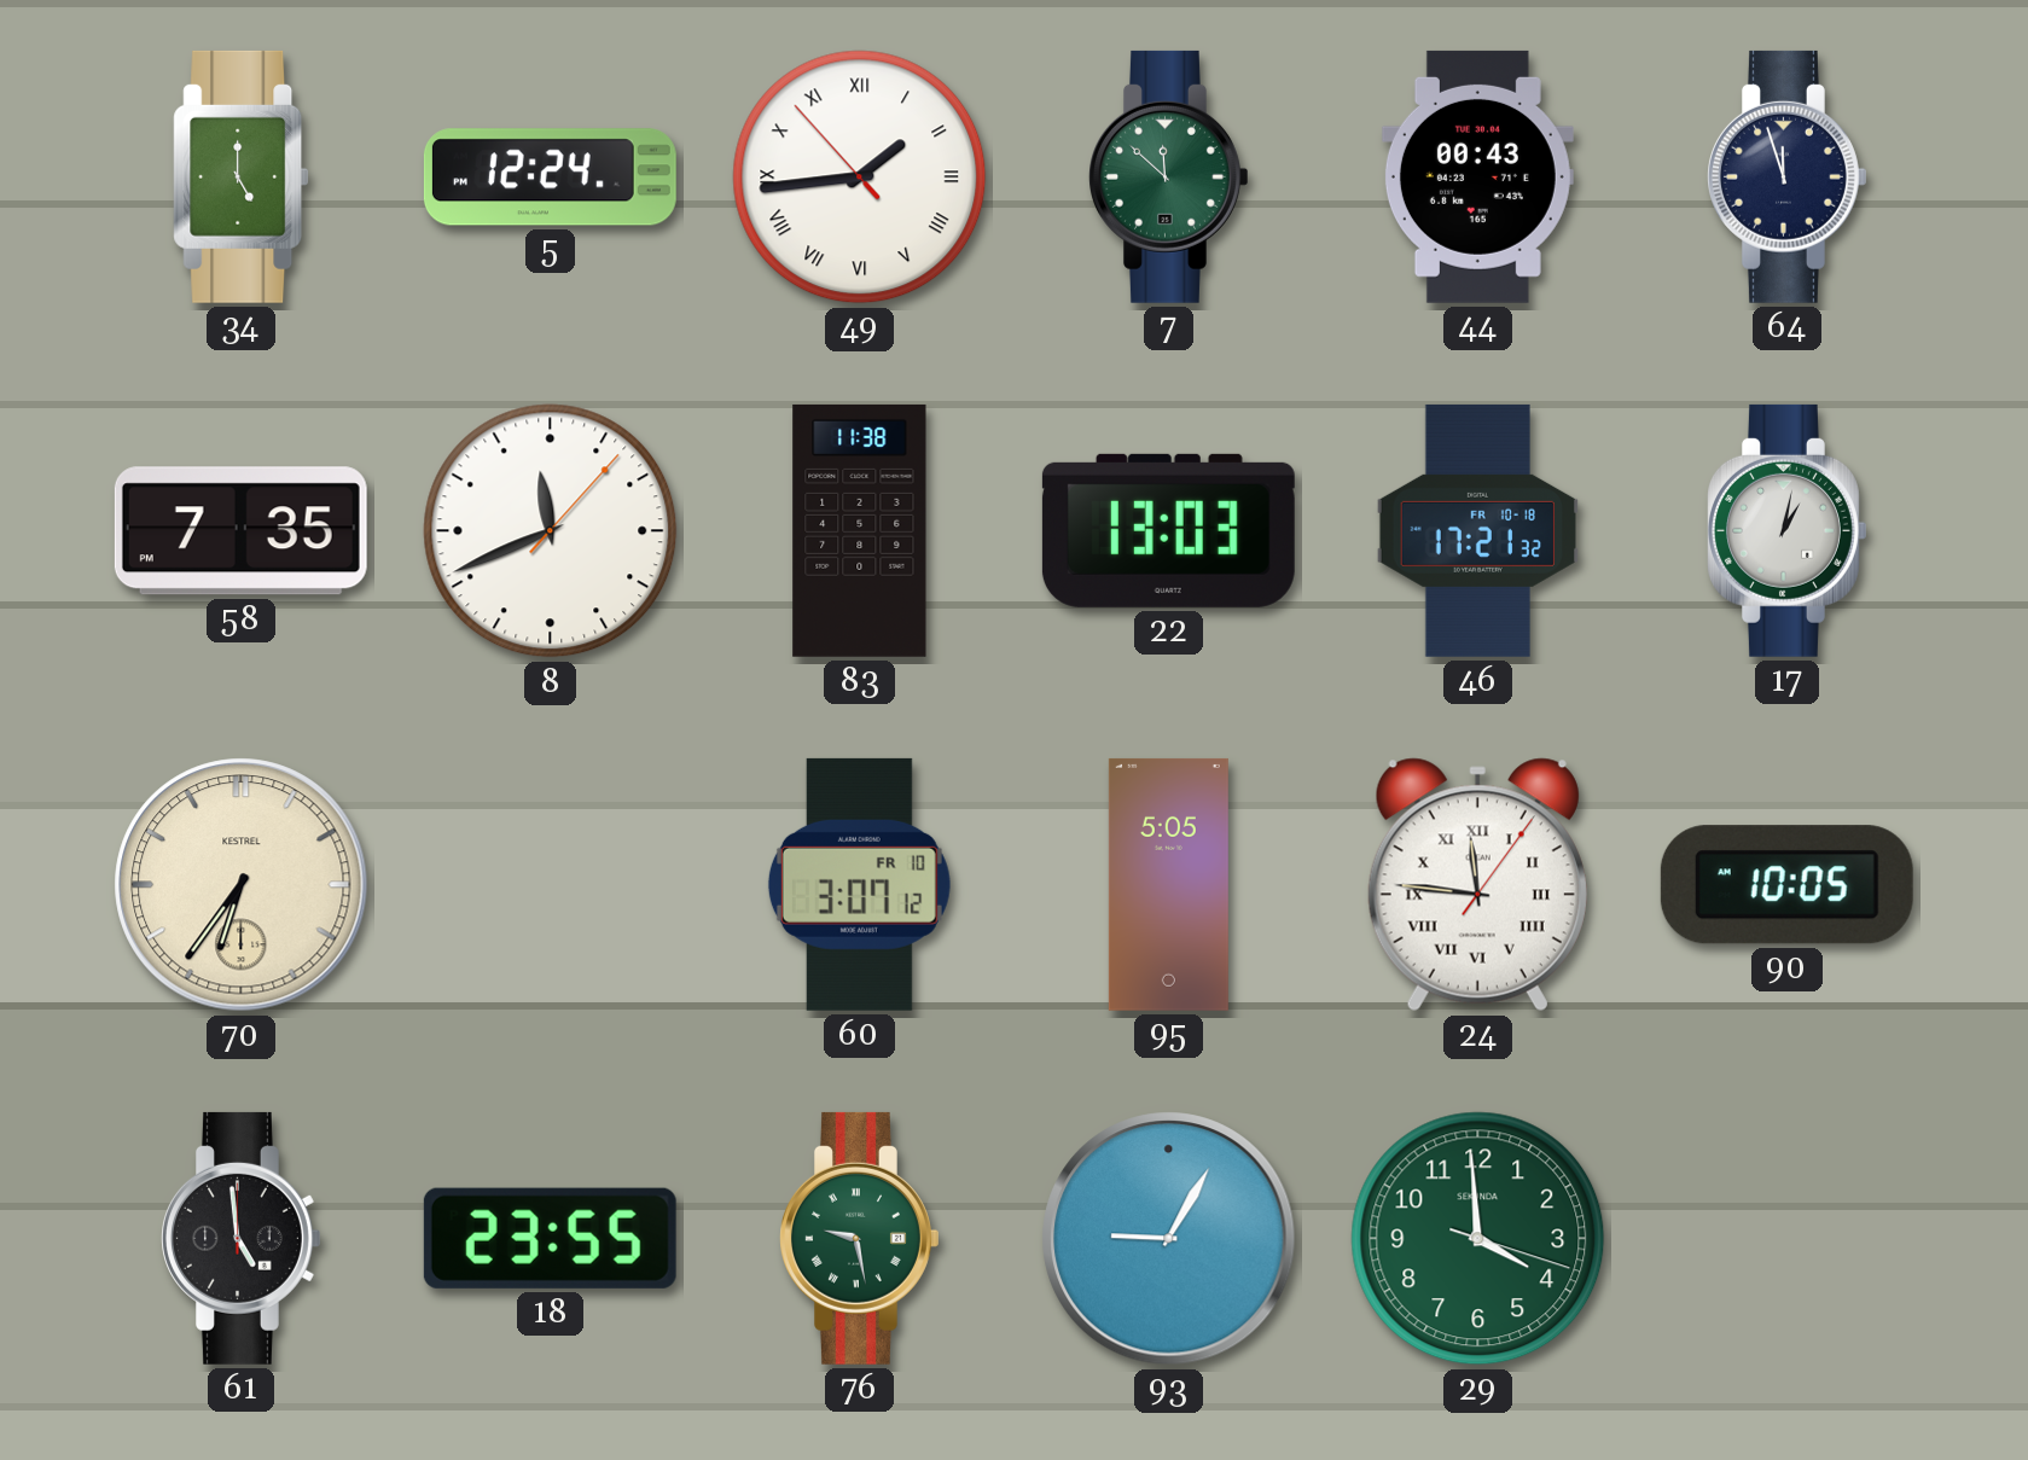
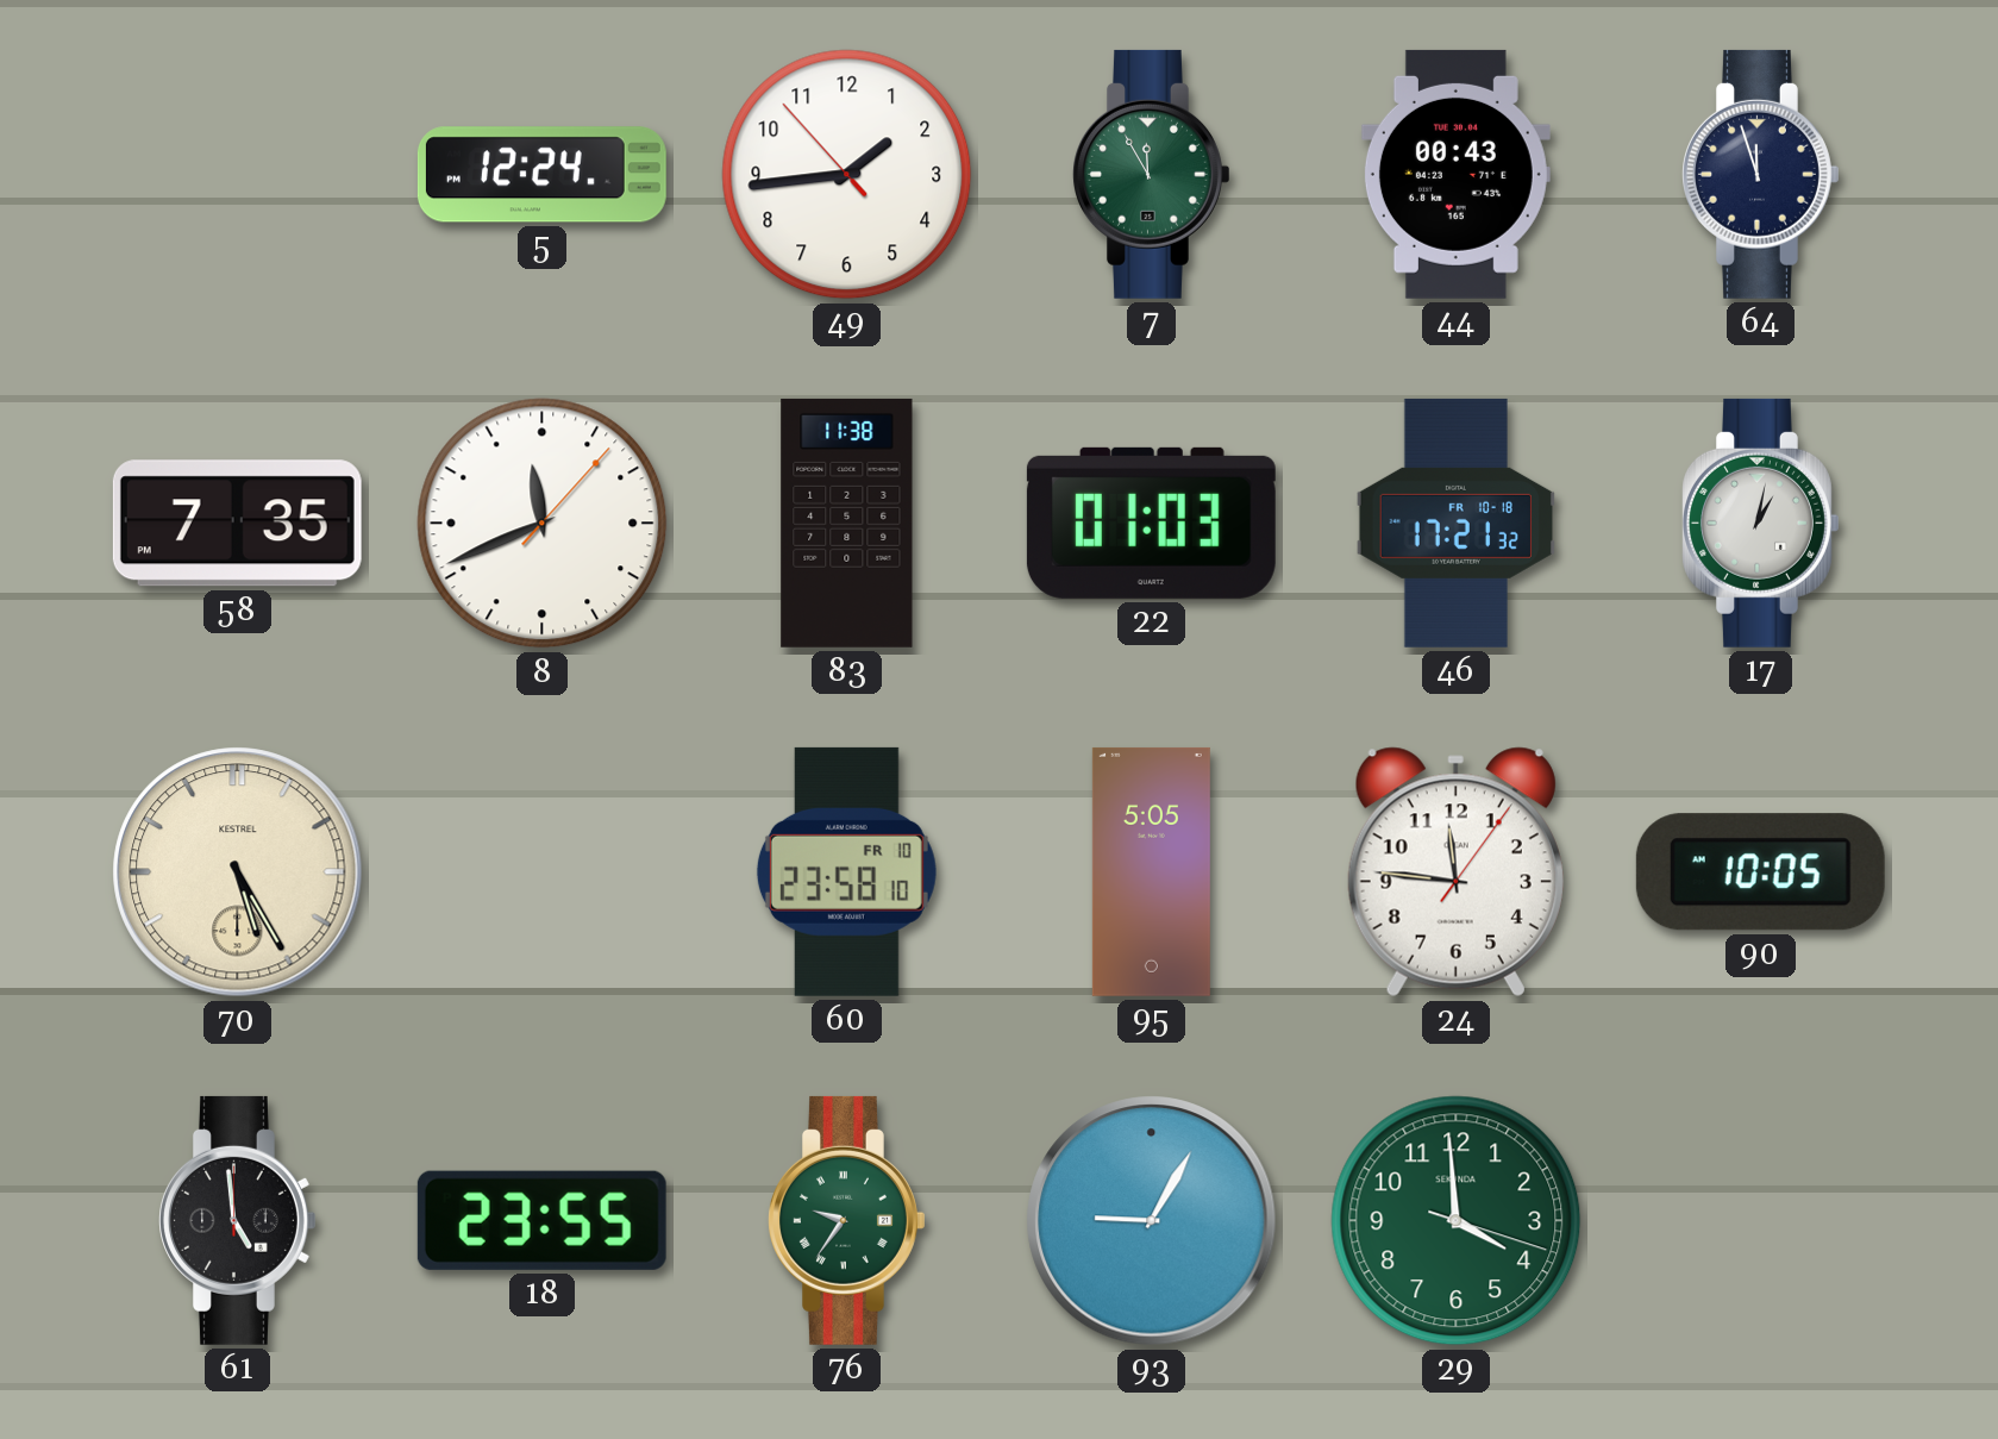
34: 5:00 -> none
49 numerals: Roman -> Arabic
7: 11:52 -> 11:55
22: 13:03 -> 01:03
70: 6:36 -> 5:25
60: 3:07 -> 23:58
24 numerals: Roman -> Arabic
76: 9:28 -> 9:36
